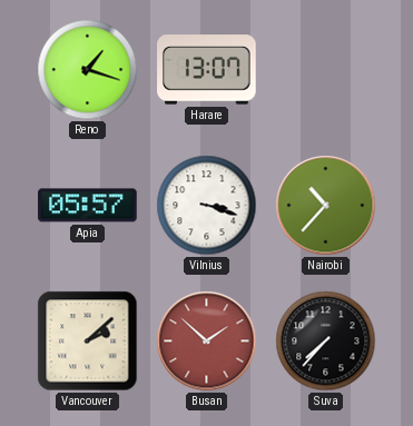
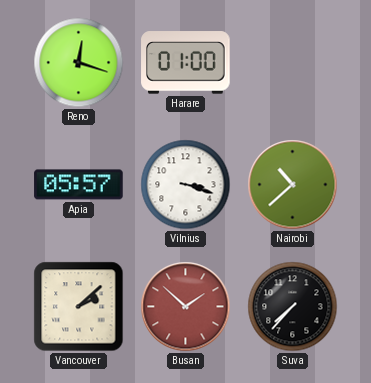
Reno: 1:18 -> 12:18
Harare: 13:07 -> 01:00
Nairobi: 10:37 -> 10:38
